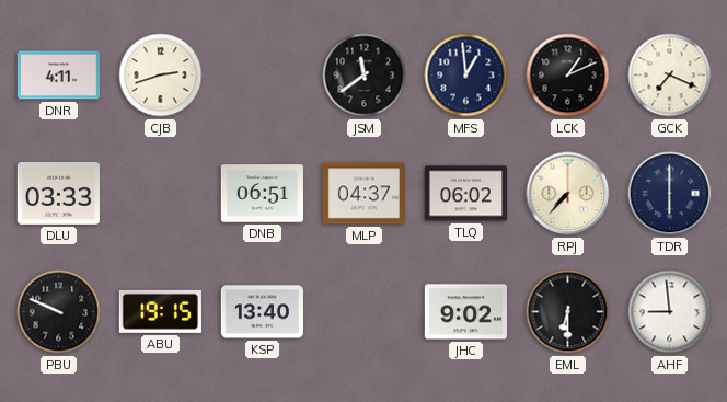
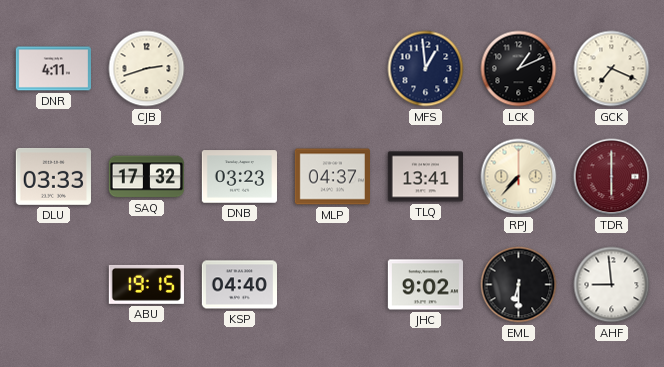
JSM: 11:39 -> none
SAQ: none -> 17:32
DNB: 06:51 -> 03:23
TLQ: 06:02 -> 13:41
TDR dial: navy -> burgundy
PBU: 9:49 -> none
KSP: 13:40 -> 04:40
